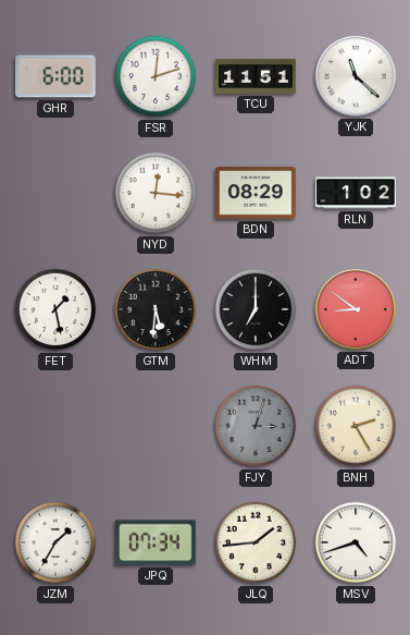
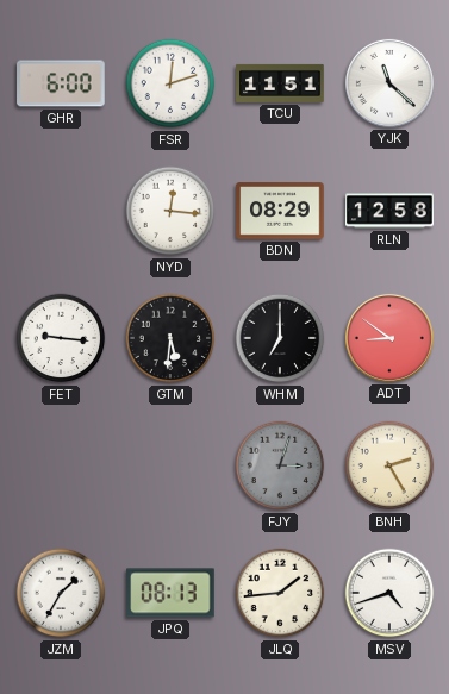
RLN: 1:02 -> 12:58
FET: 1:28 -> 9:16
JPQ: 07:34 -> 08:13
